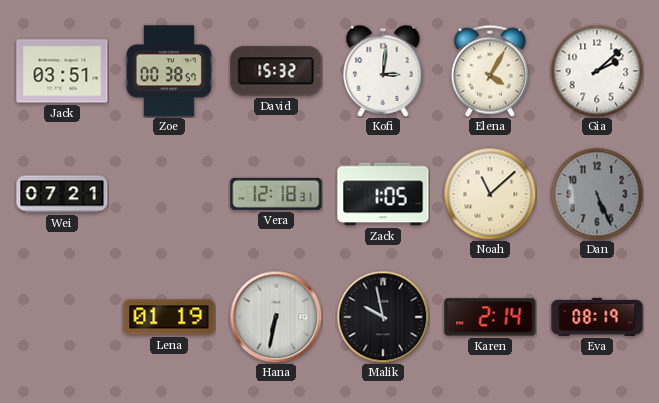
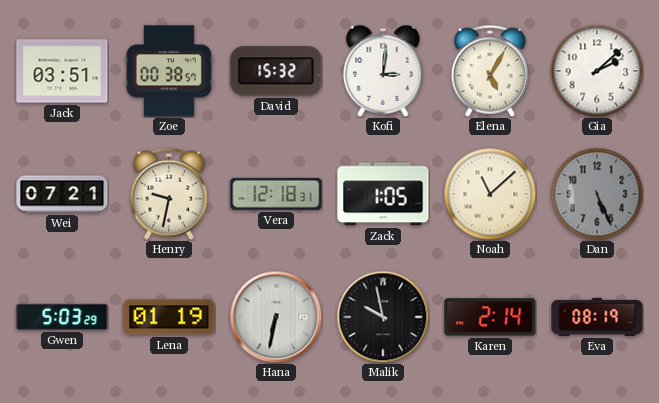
Elena: 4:05 -> 5:05
Henry: none -> 9:32
Gwen: none -> 5:03
